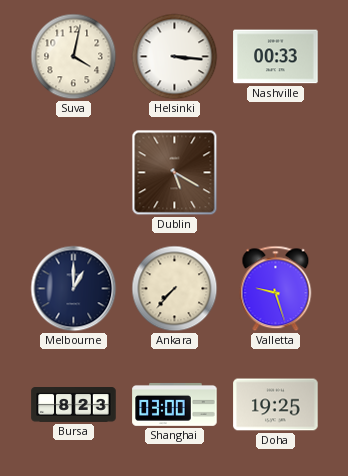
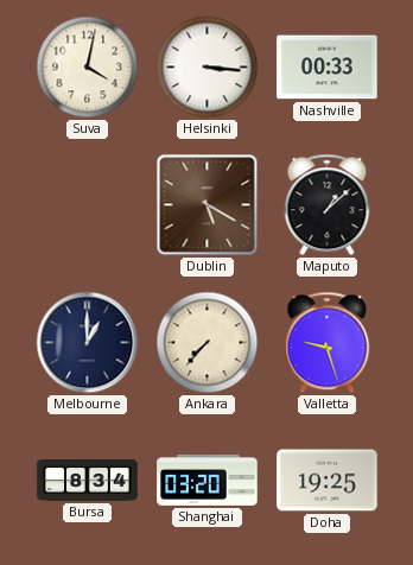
Maputo: none -> 1:08
Bursa: 8:23 -> 8:34
Shanghai: 03:00 -> 03:20
